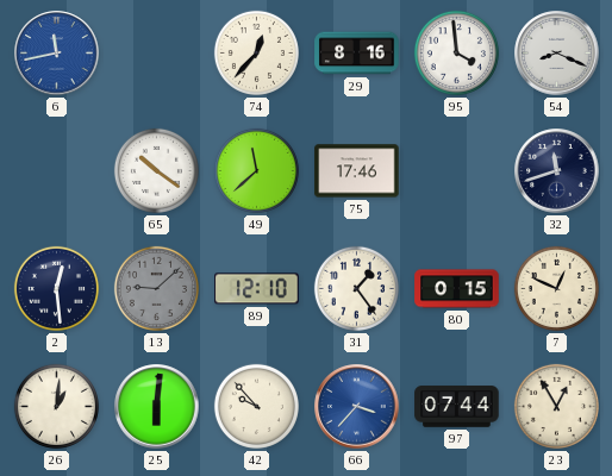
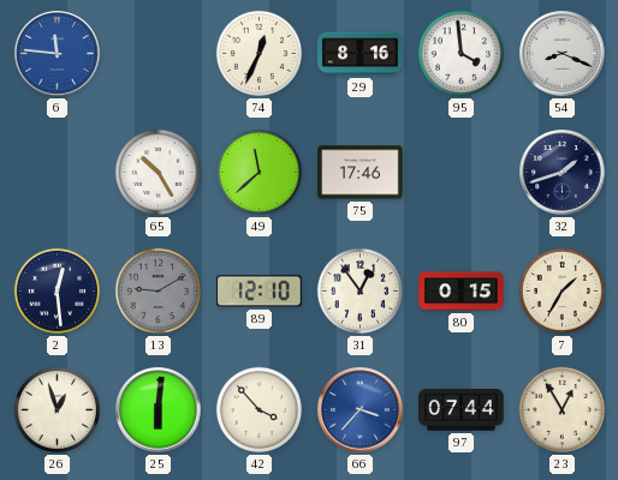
6: 11:43 -> 11:46
74: 12:37 -> 12:34
65: 10:21 -> 10:25
32: 11:42 -> 1:42
13: 9:08 -> 9:10
31: 1:24 -> 12:54
7: 12:49 -> 1:35
26: 1:01 -> 12:57
42: 9:53 -> 3:53
